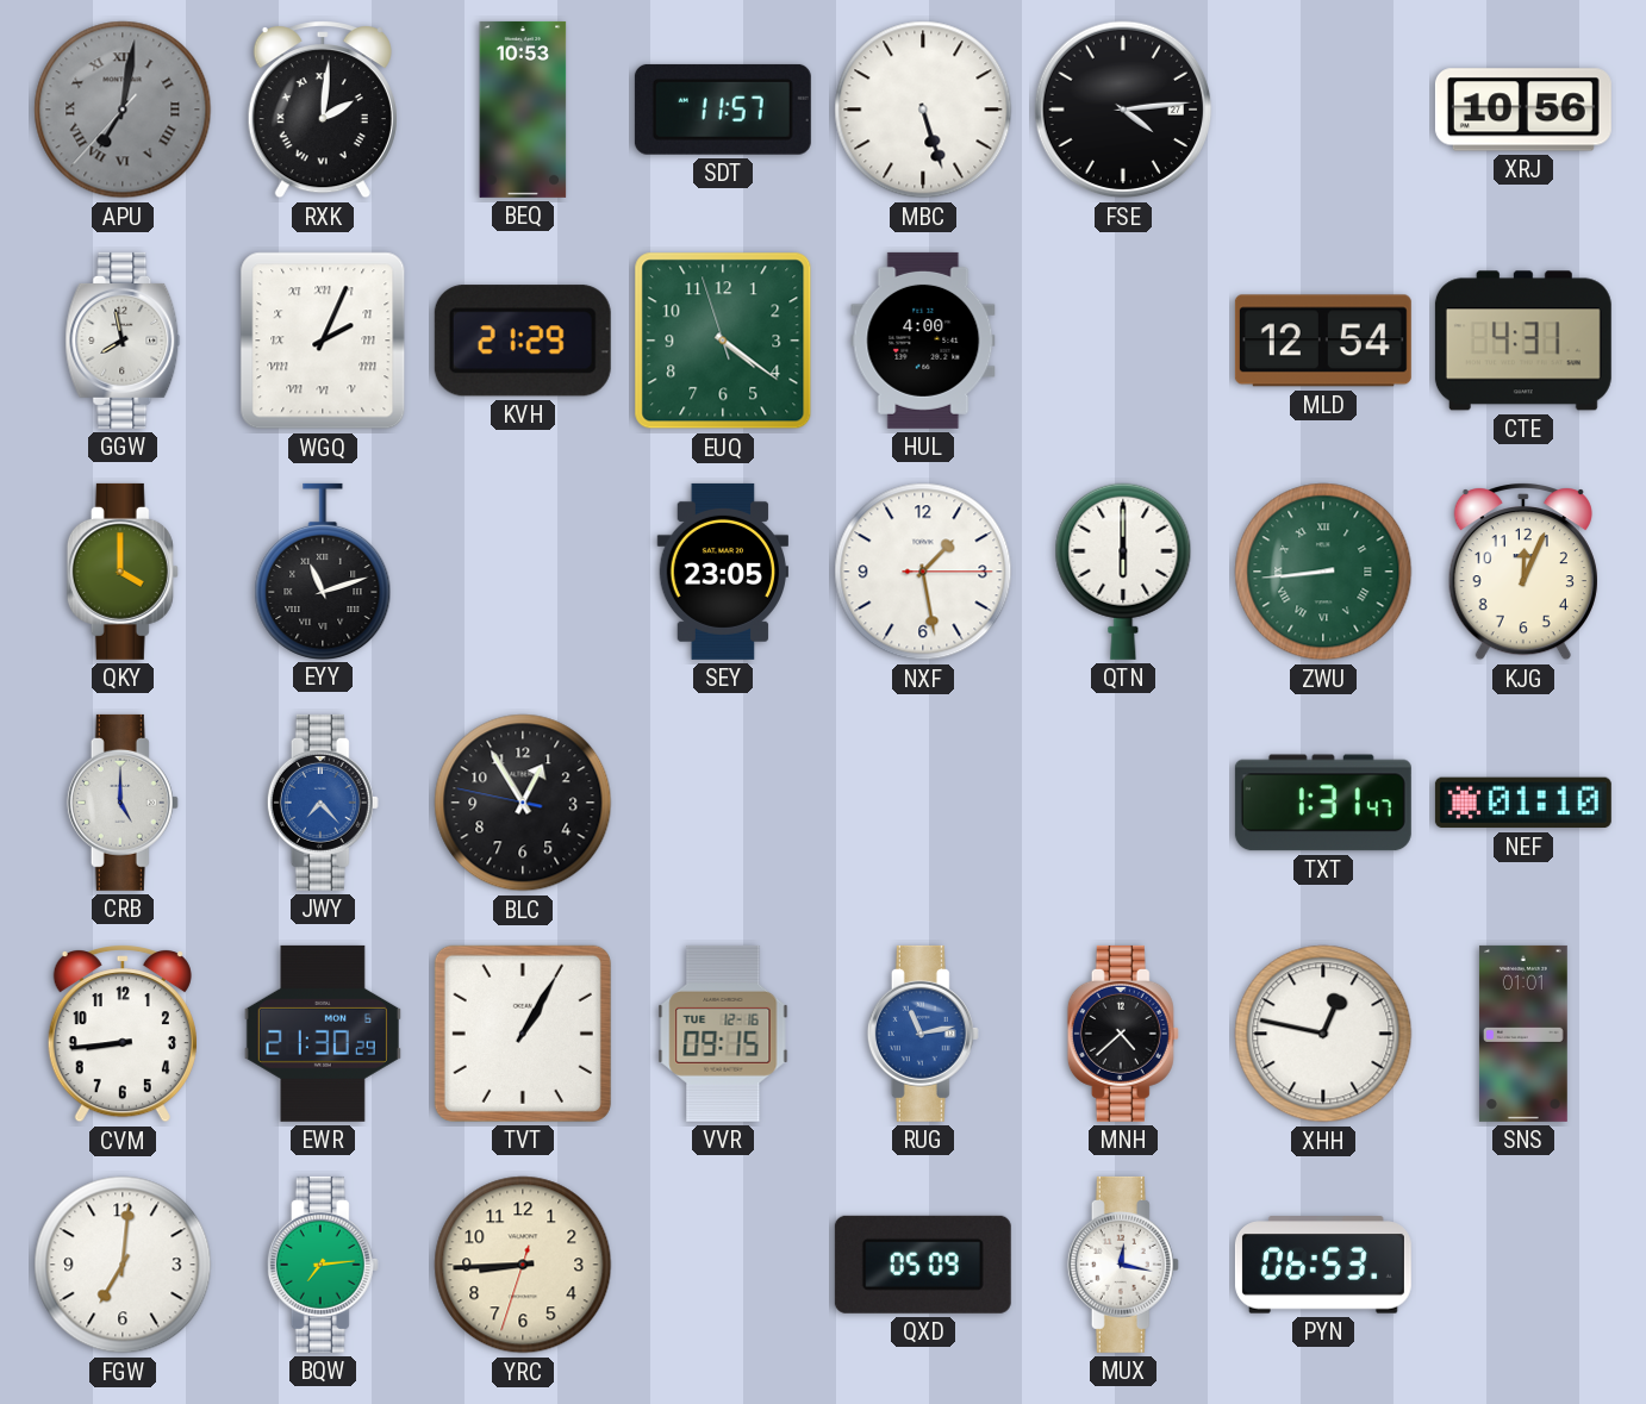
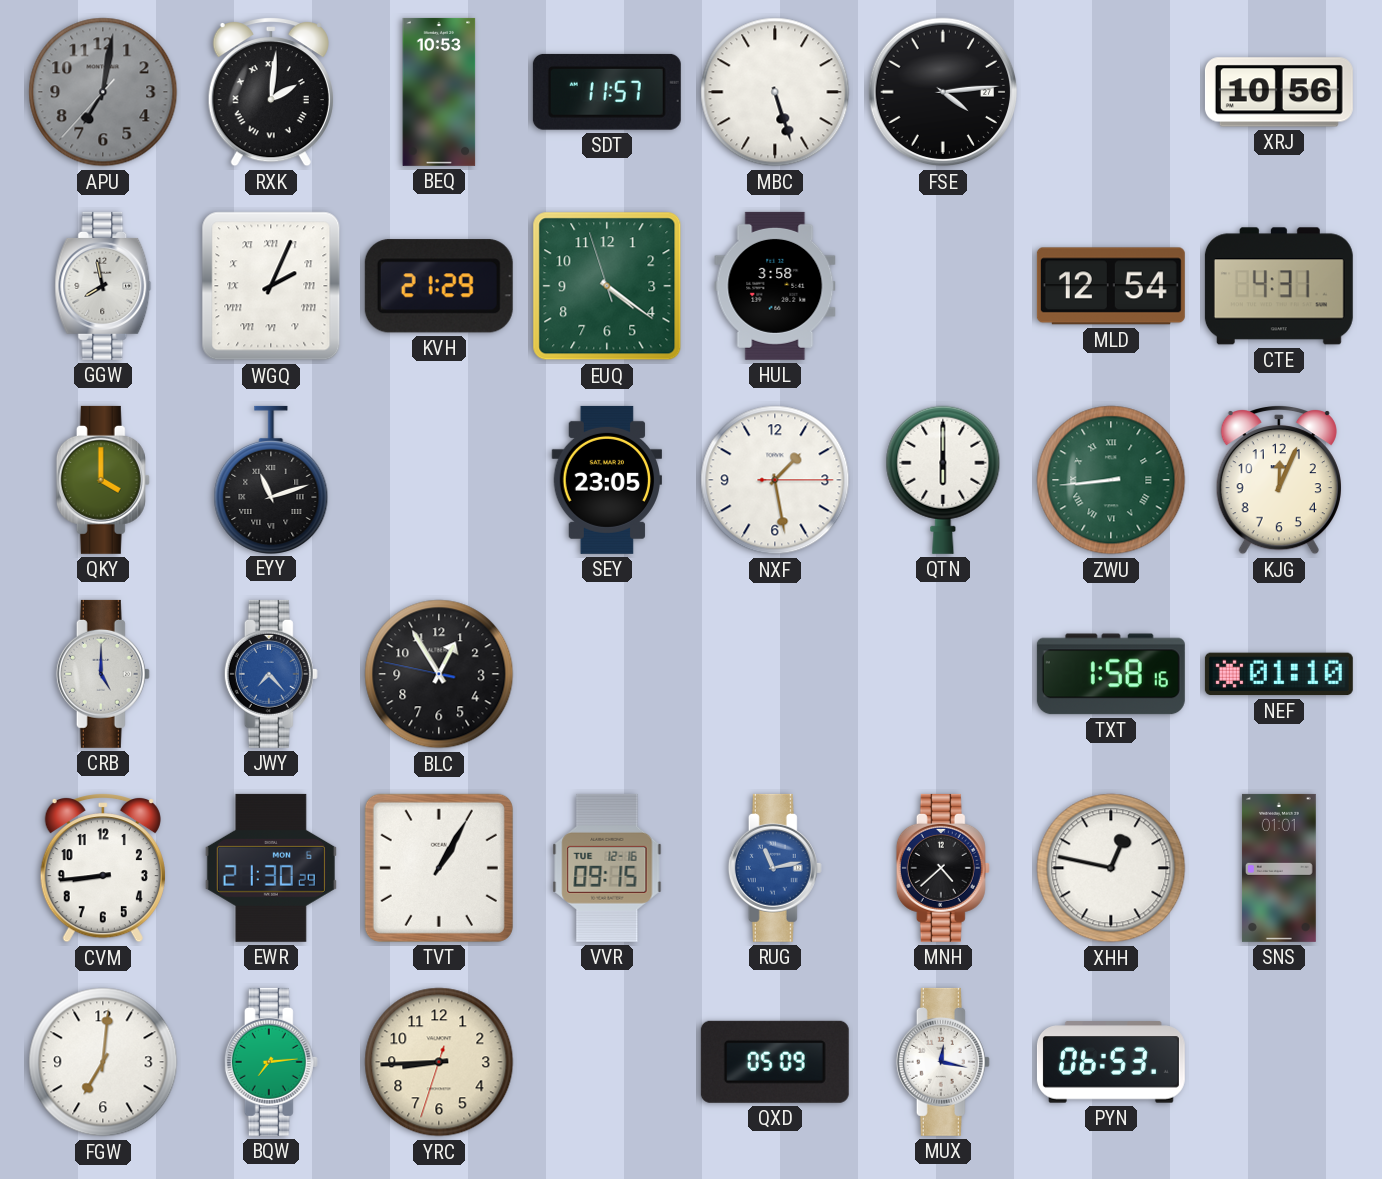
APU numerals: Roman -> Arabic
HUL: 4:00 -> 3:58
TXT: 1:31 -> 1:58
